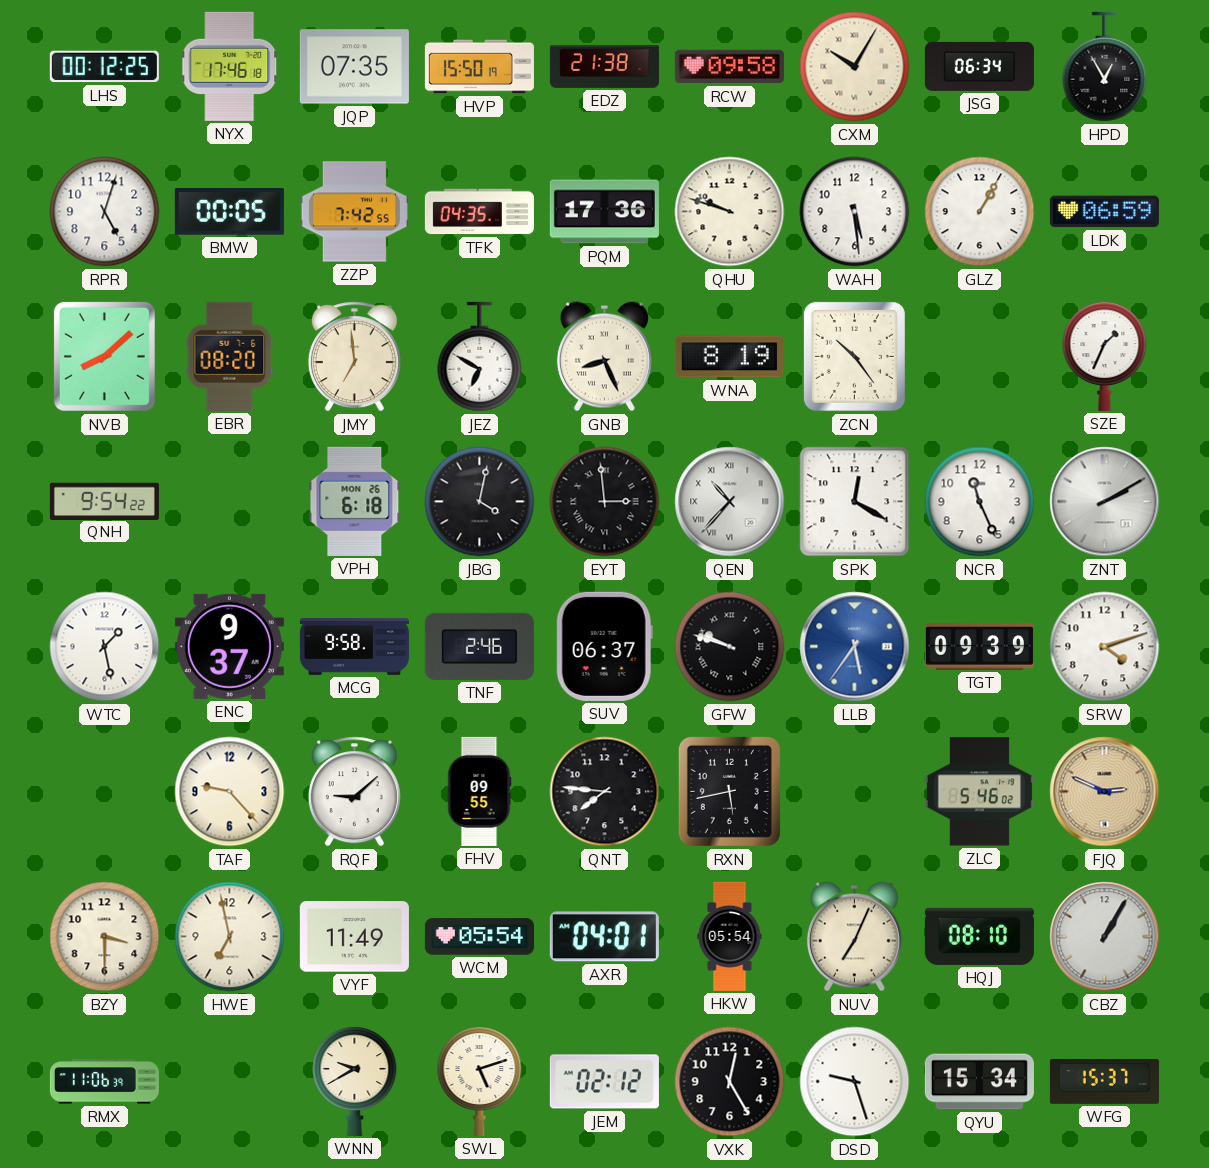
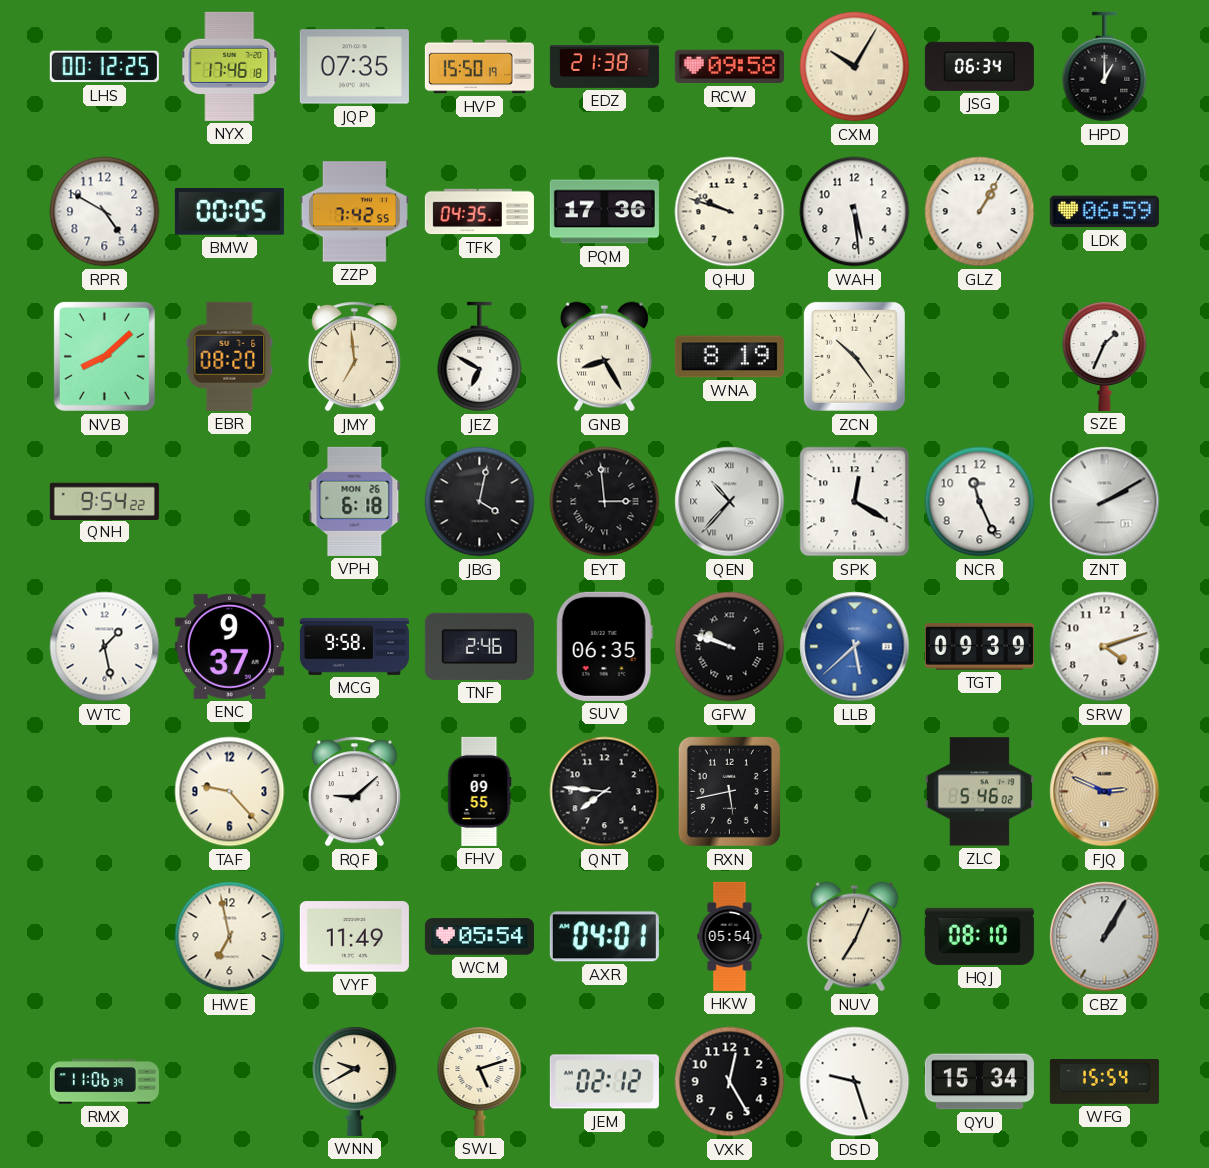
HPD: 12:55 -> 1:00
RPR: 5:03 -> 4:50
GNB: 8:26 -> 8:25
SUV: 06:37 -> 06:35
LLB: 5:36 -> 5:38
BZY: 3:30 -> none
WFG: 15:37 -> 15:54
